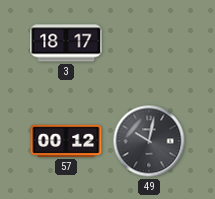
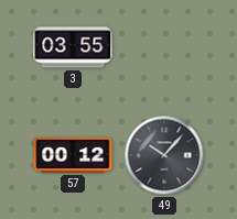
3: 18:17 -> 03:55
49: 10:02 -> 10:07
